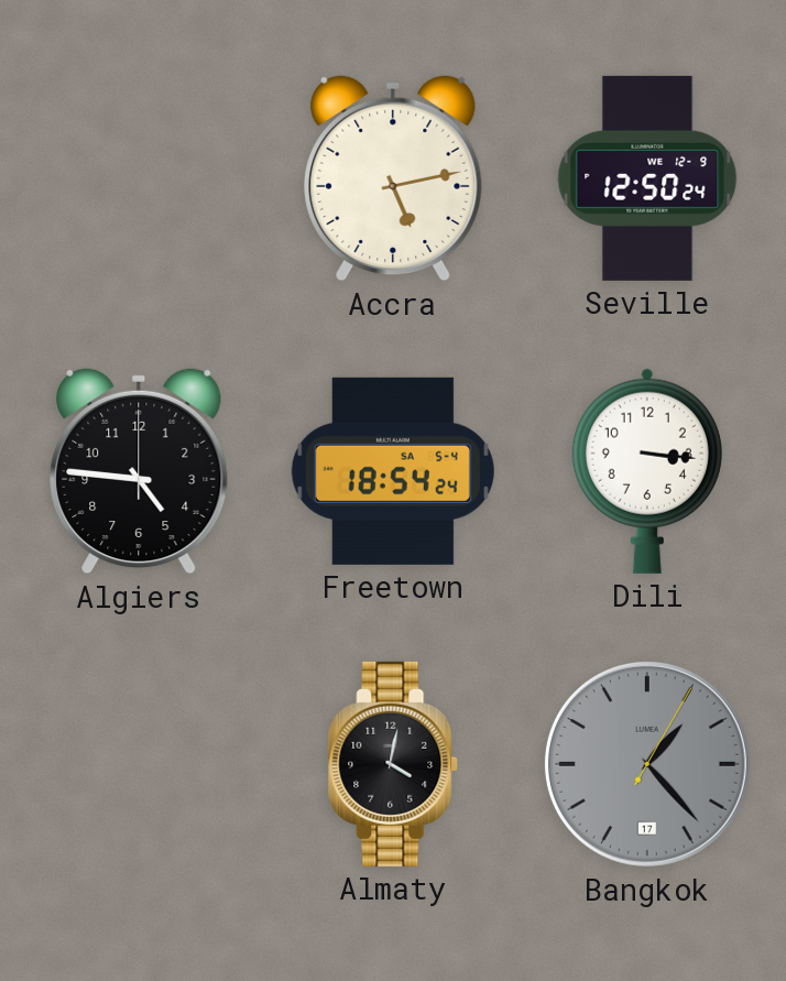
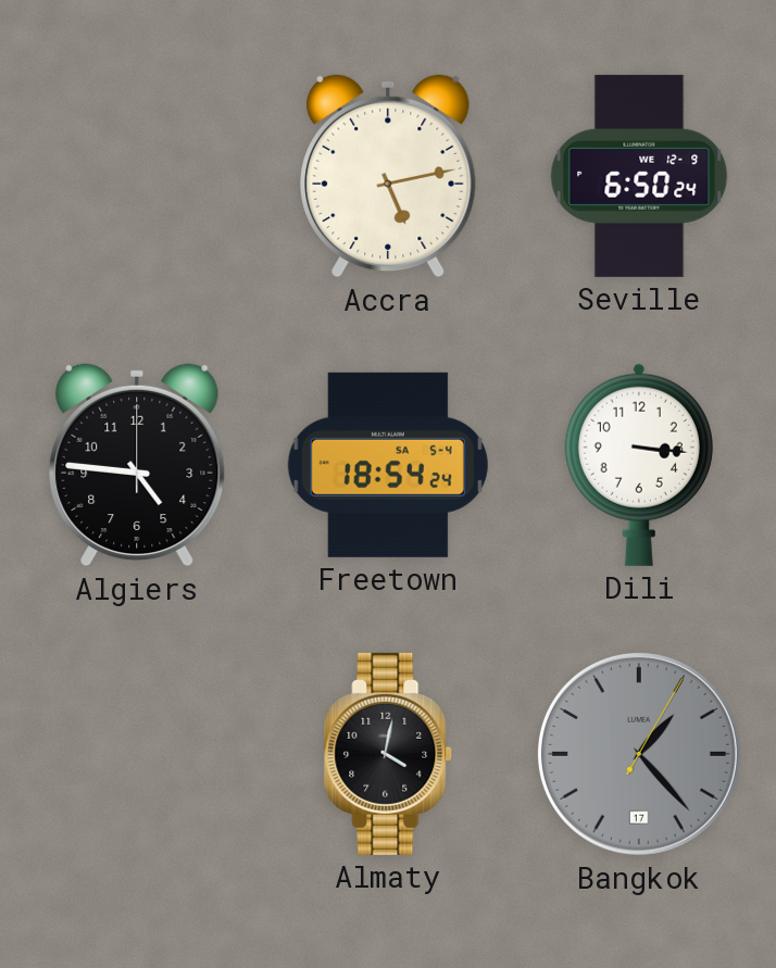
Seville: 12:50 -> 6:50
